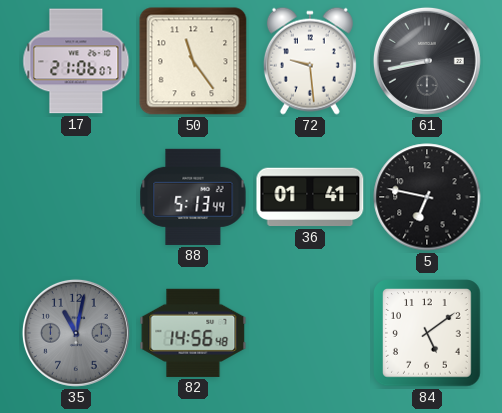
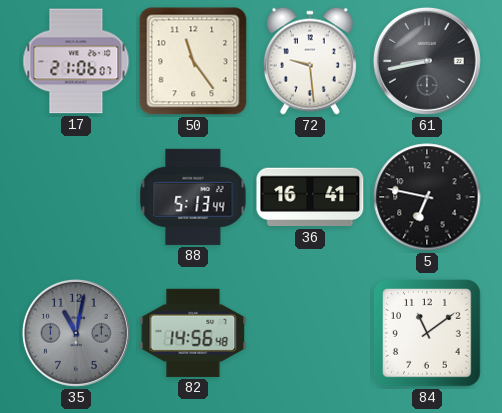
36: 01:41 -> 16:41
84: 5:09 -> 11:09
